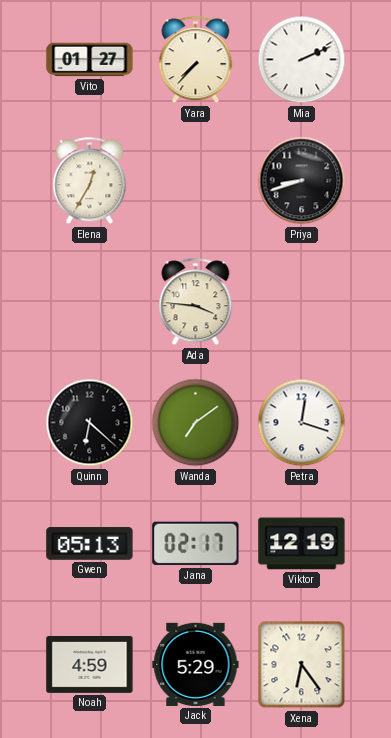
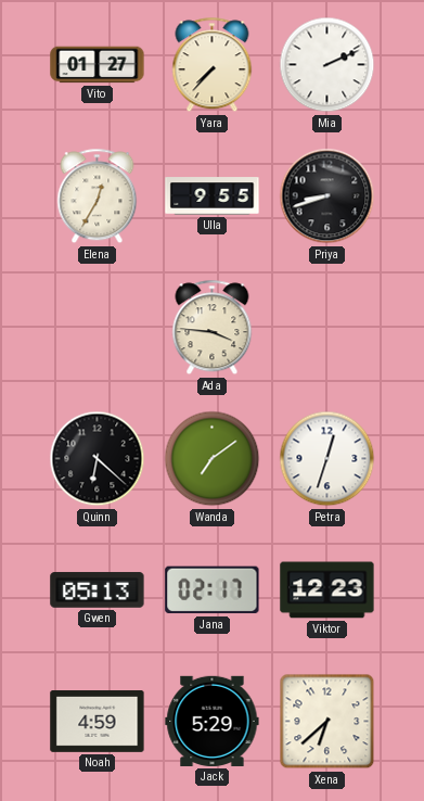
Ulla: none -> 9:55
Petra: 12:18 -> 12:33
Viktor: 12:19 -> 12:23
Xena: 6:24 -> 6:38
